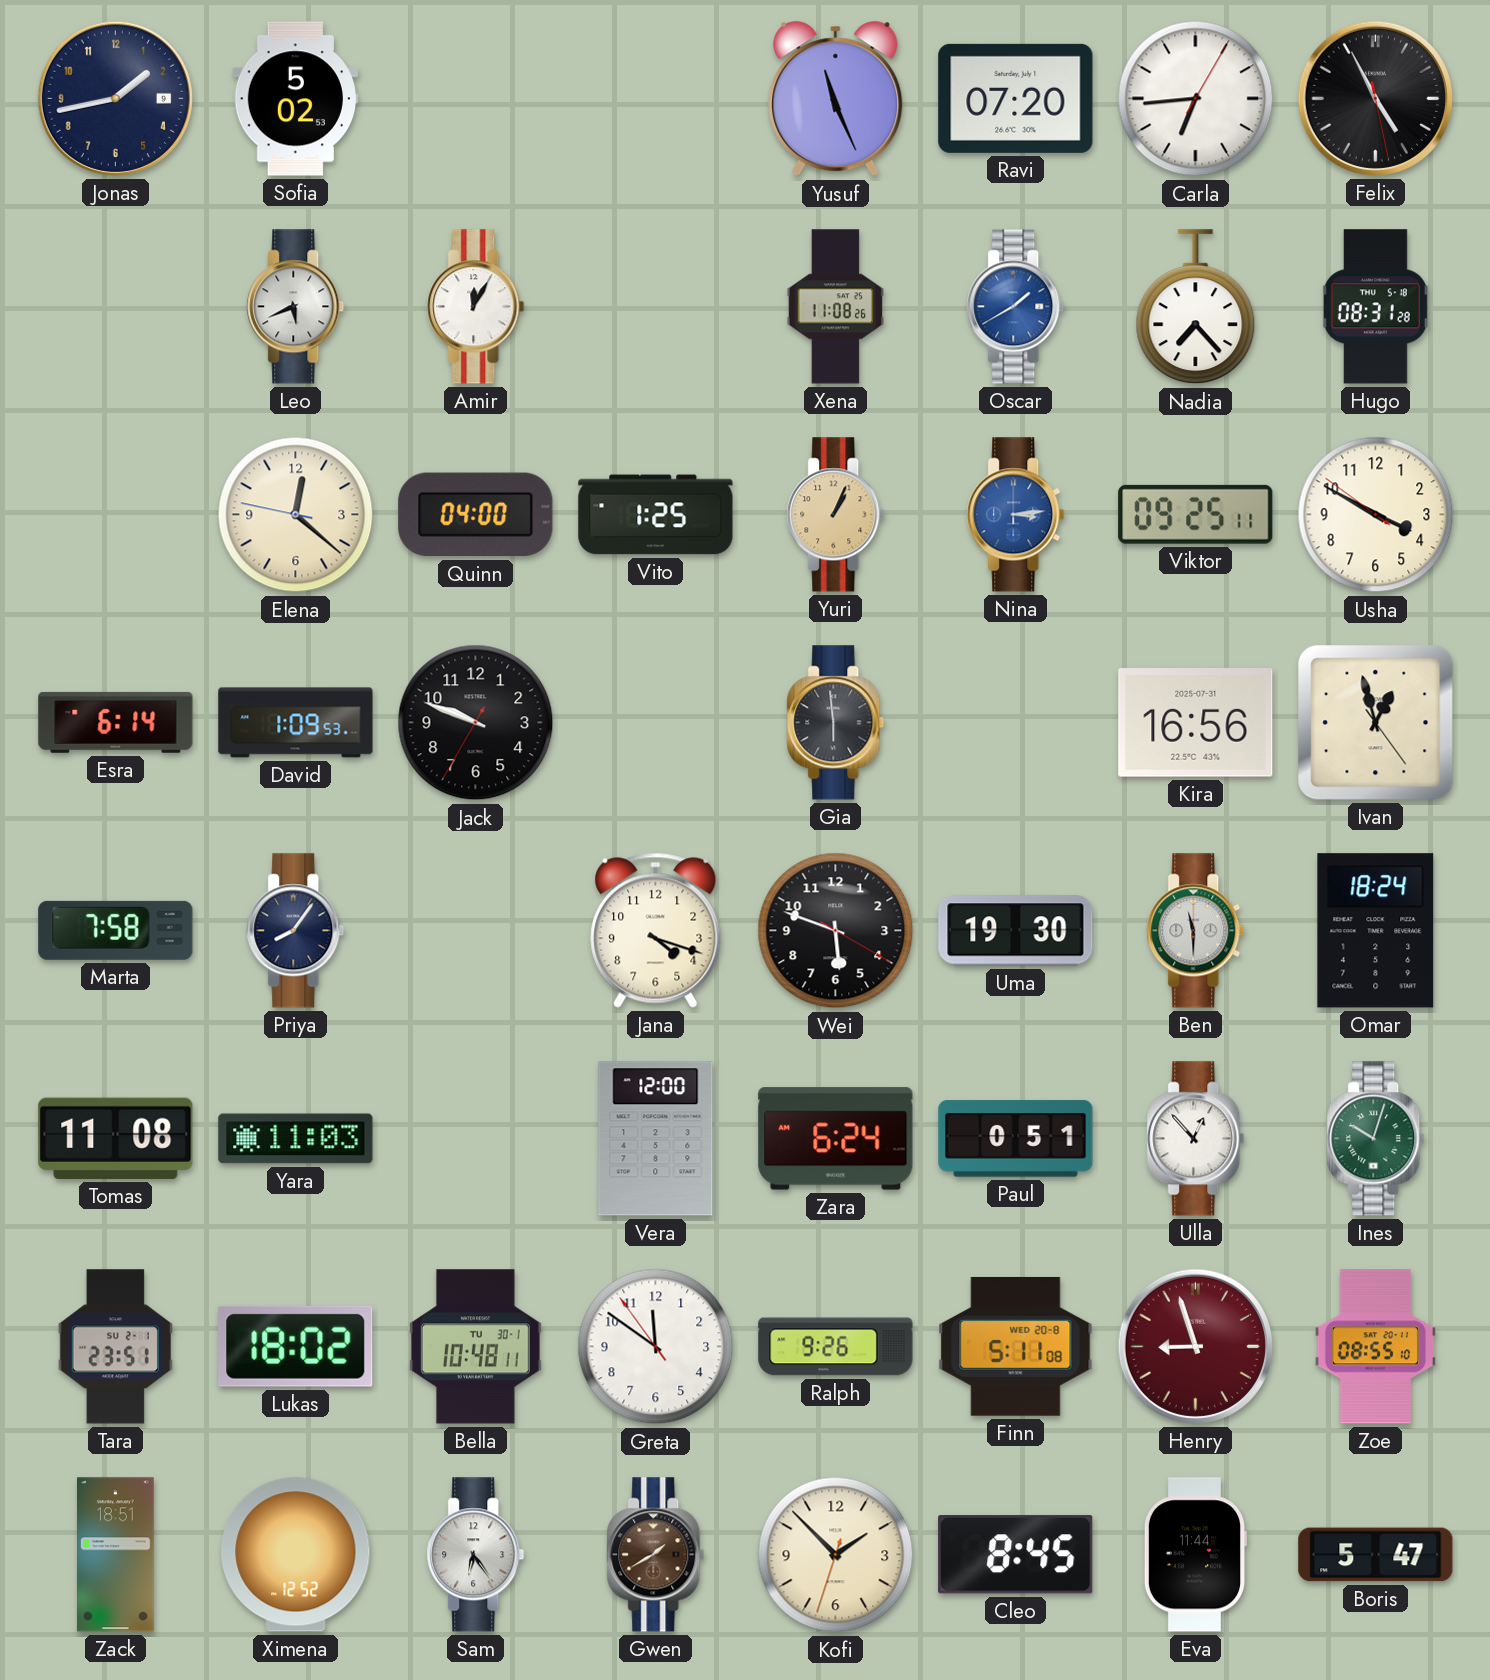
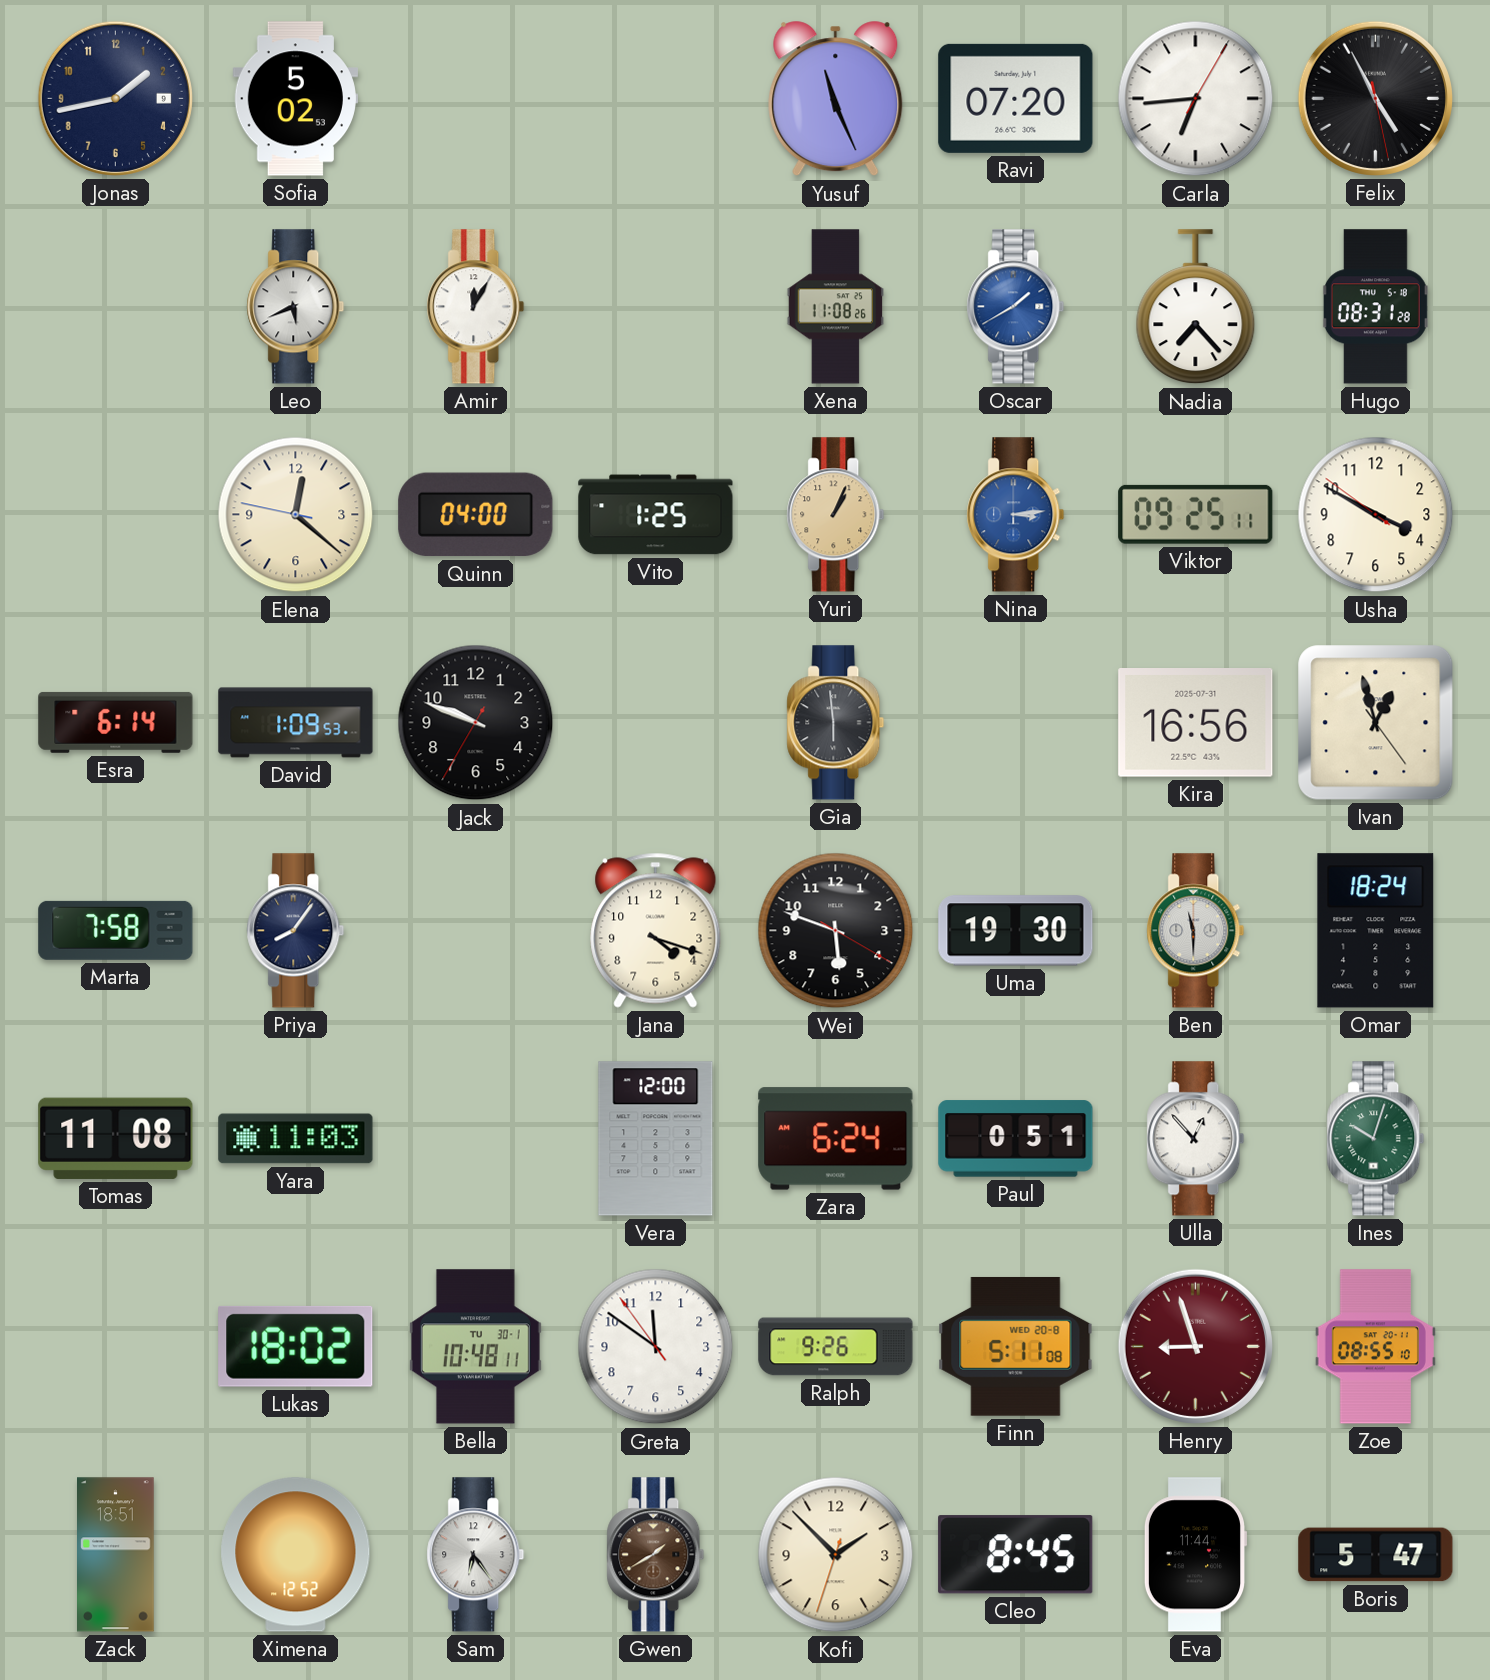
Tara: 23:51 -> none
